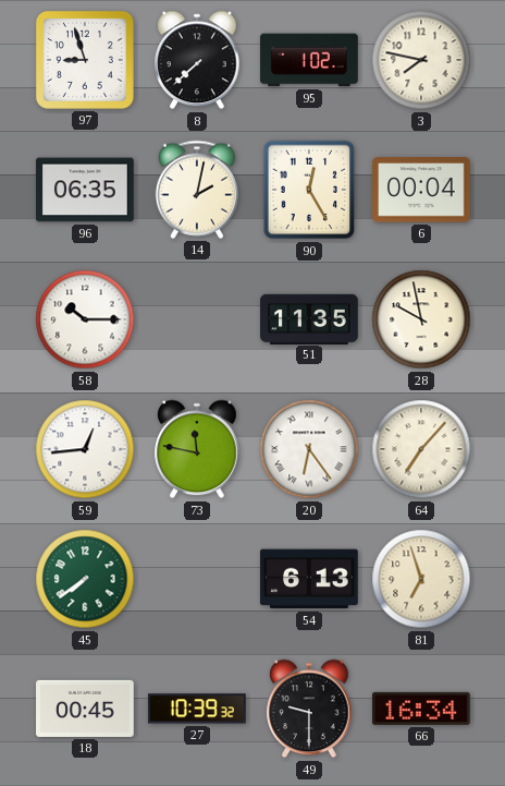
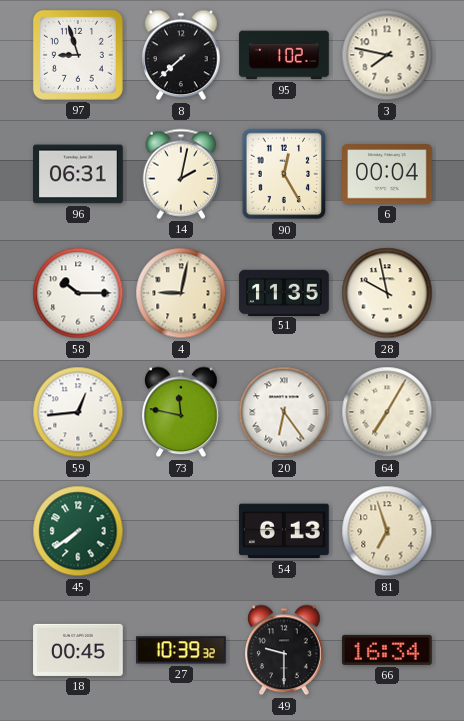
96: 06:35 -> 06:31
4: none -> 9:02
64: 7:07 -> 7:05
